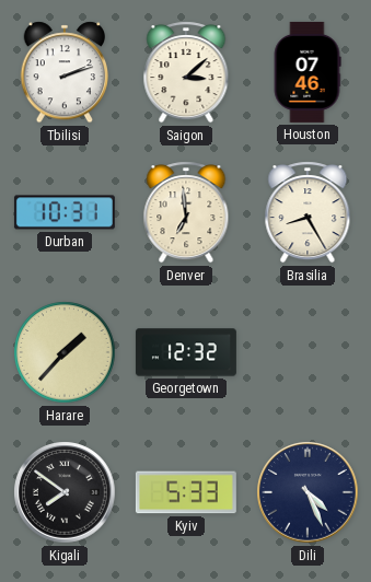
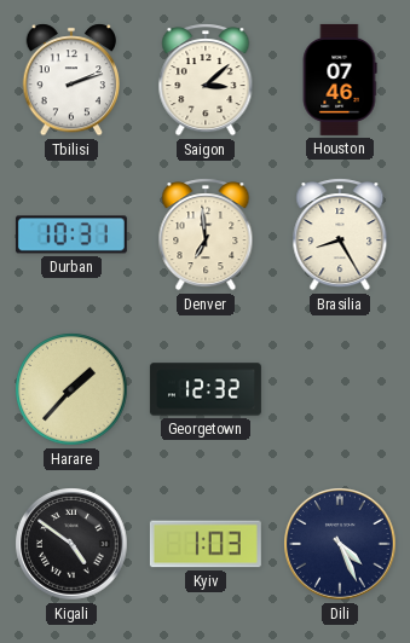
Kigali: 7:51 -> 4:51
Kyiv: 5:33 -> 1:03
